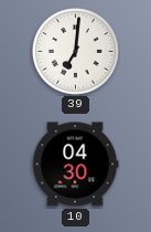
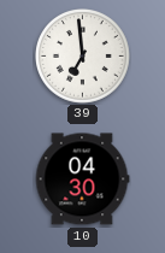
39: 7:01 -> 6:59
